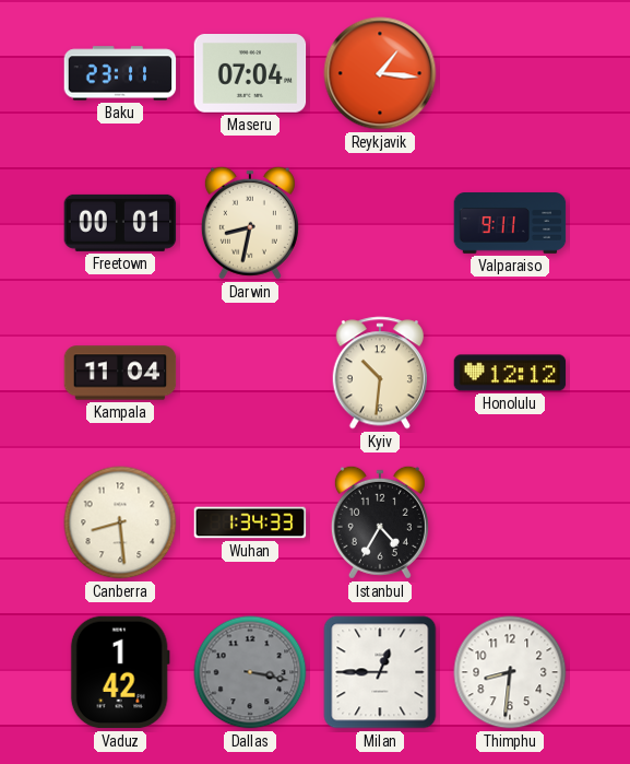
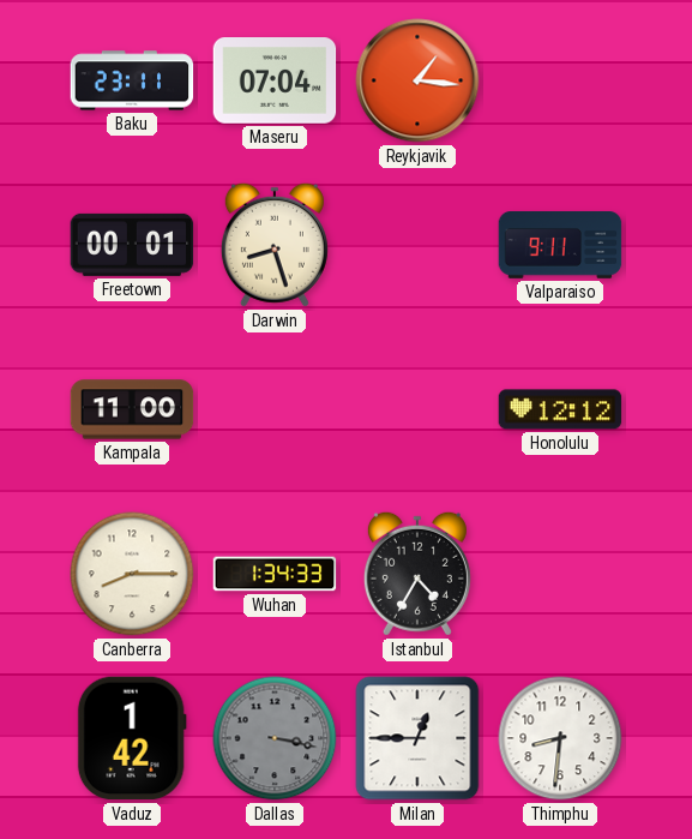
Darwin: 8:32 -> 8:27
Kampala: 11:04 -> 11:00
Kyiv: 10:31 -> none
Canberra: 8:29 -> 8:15
